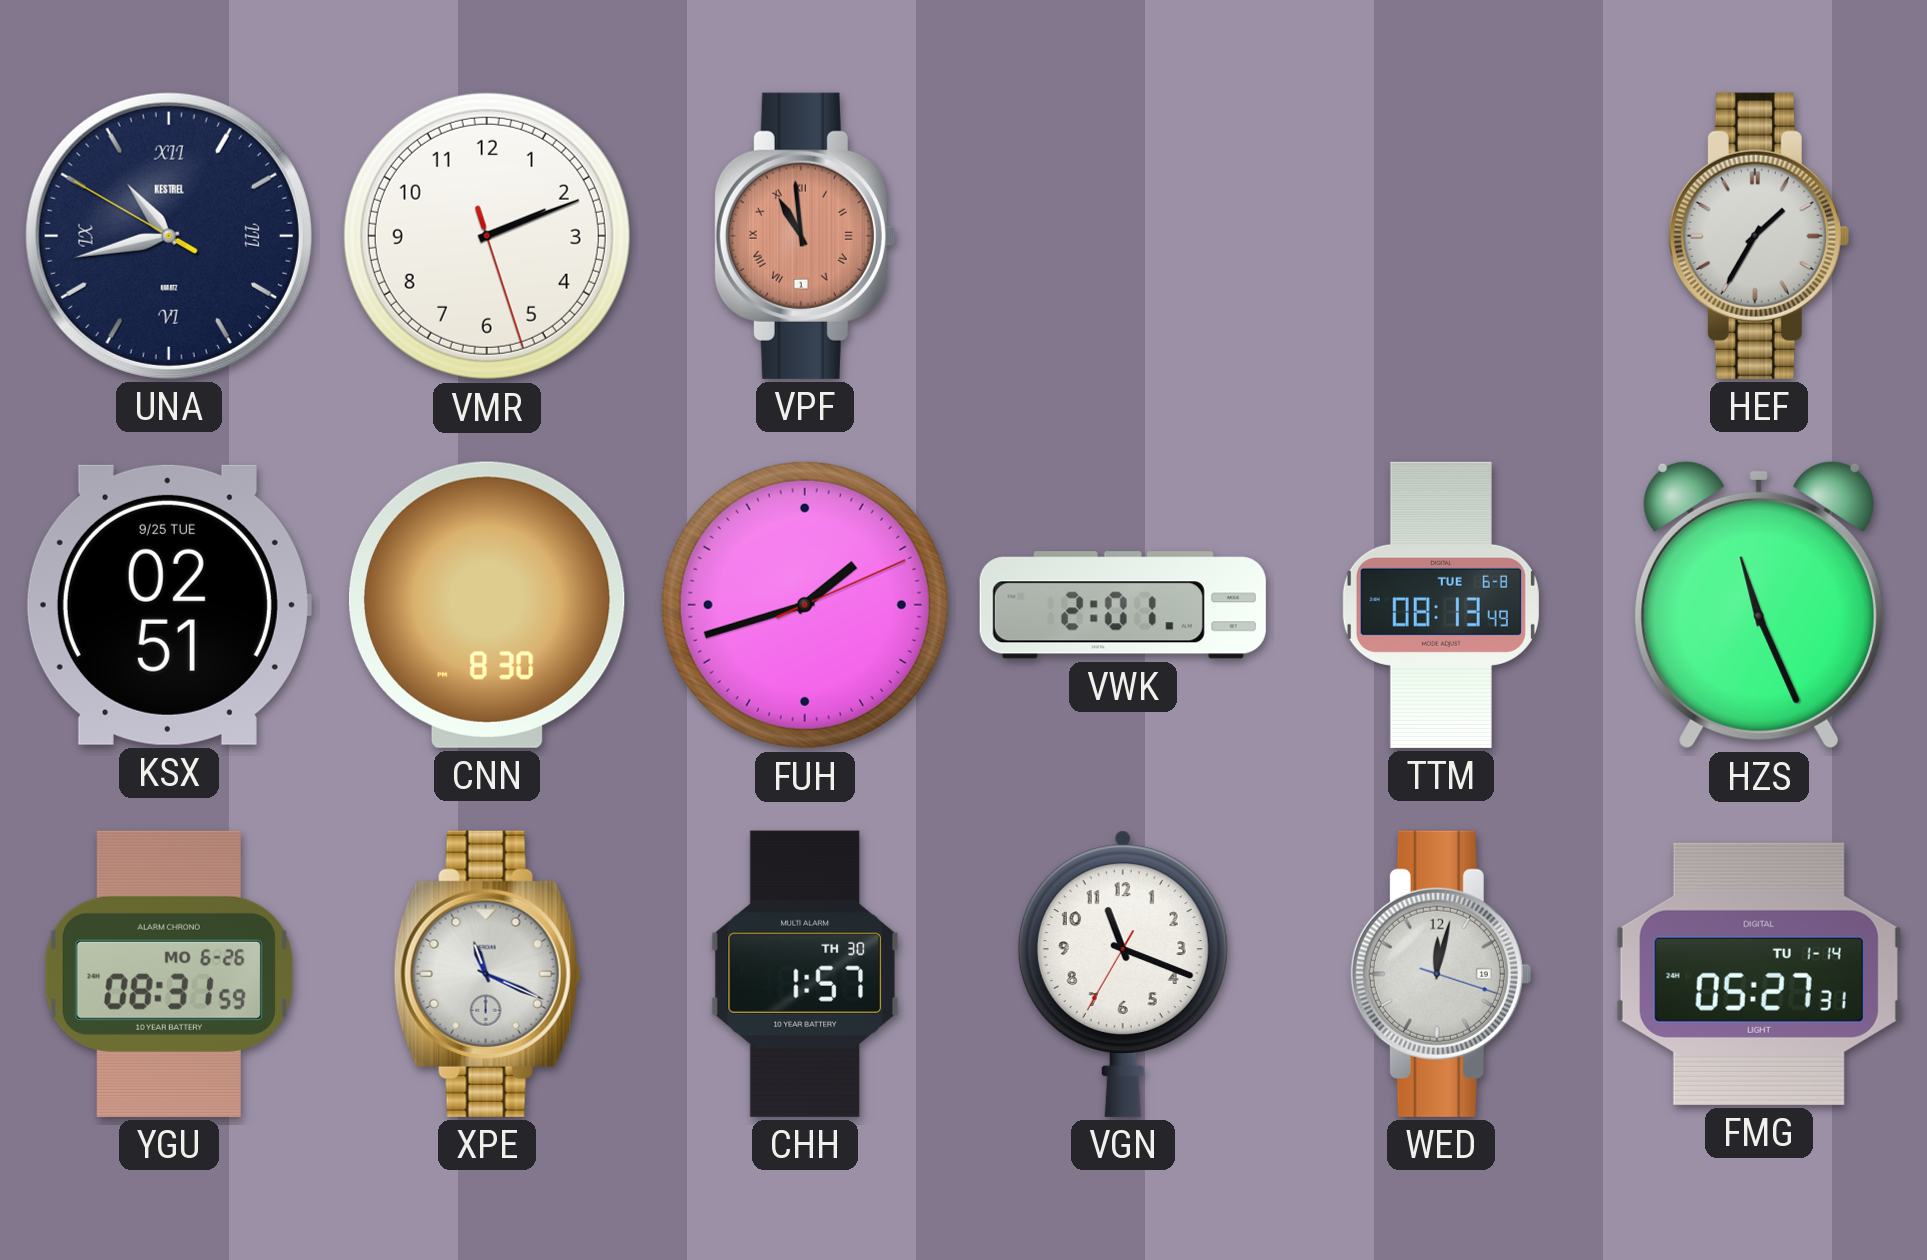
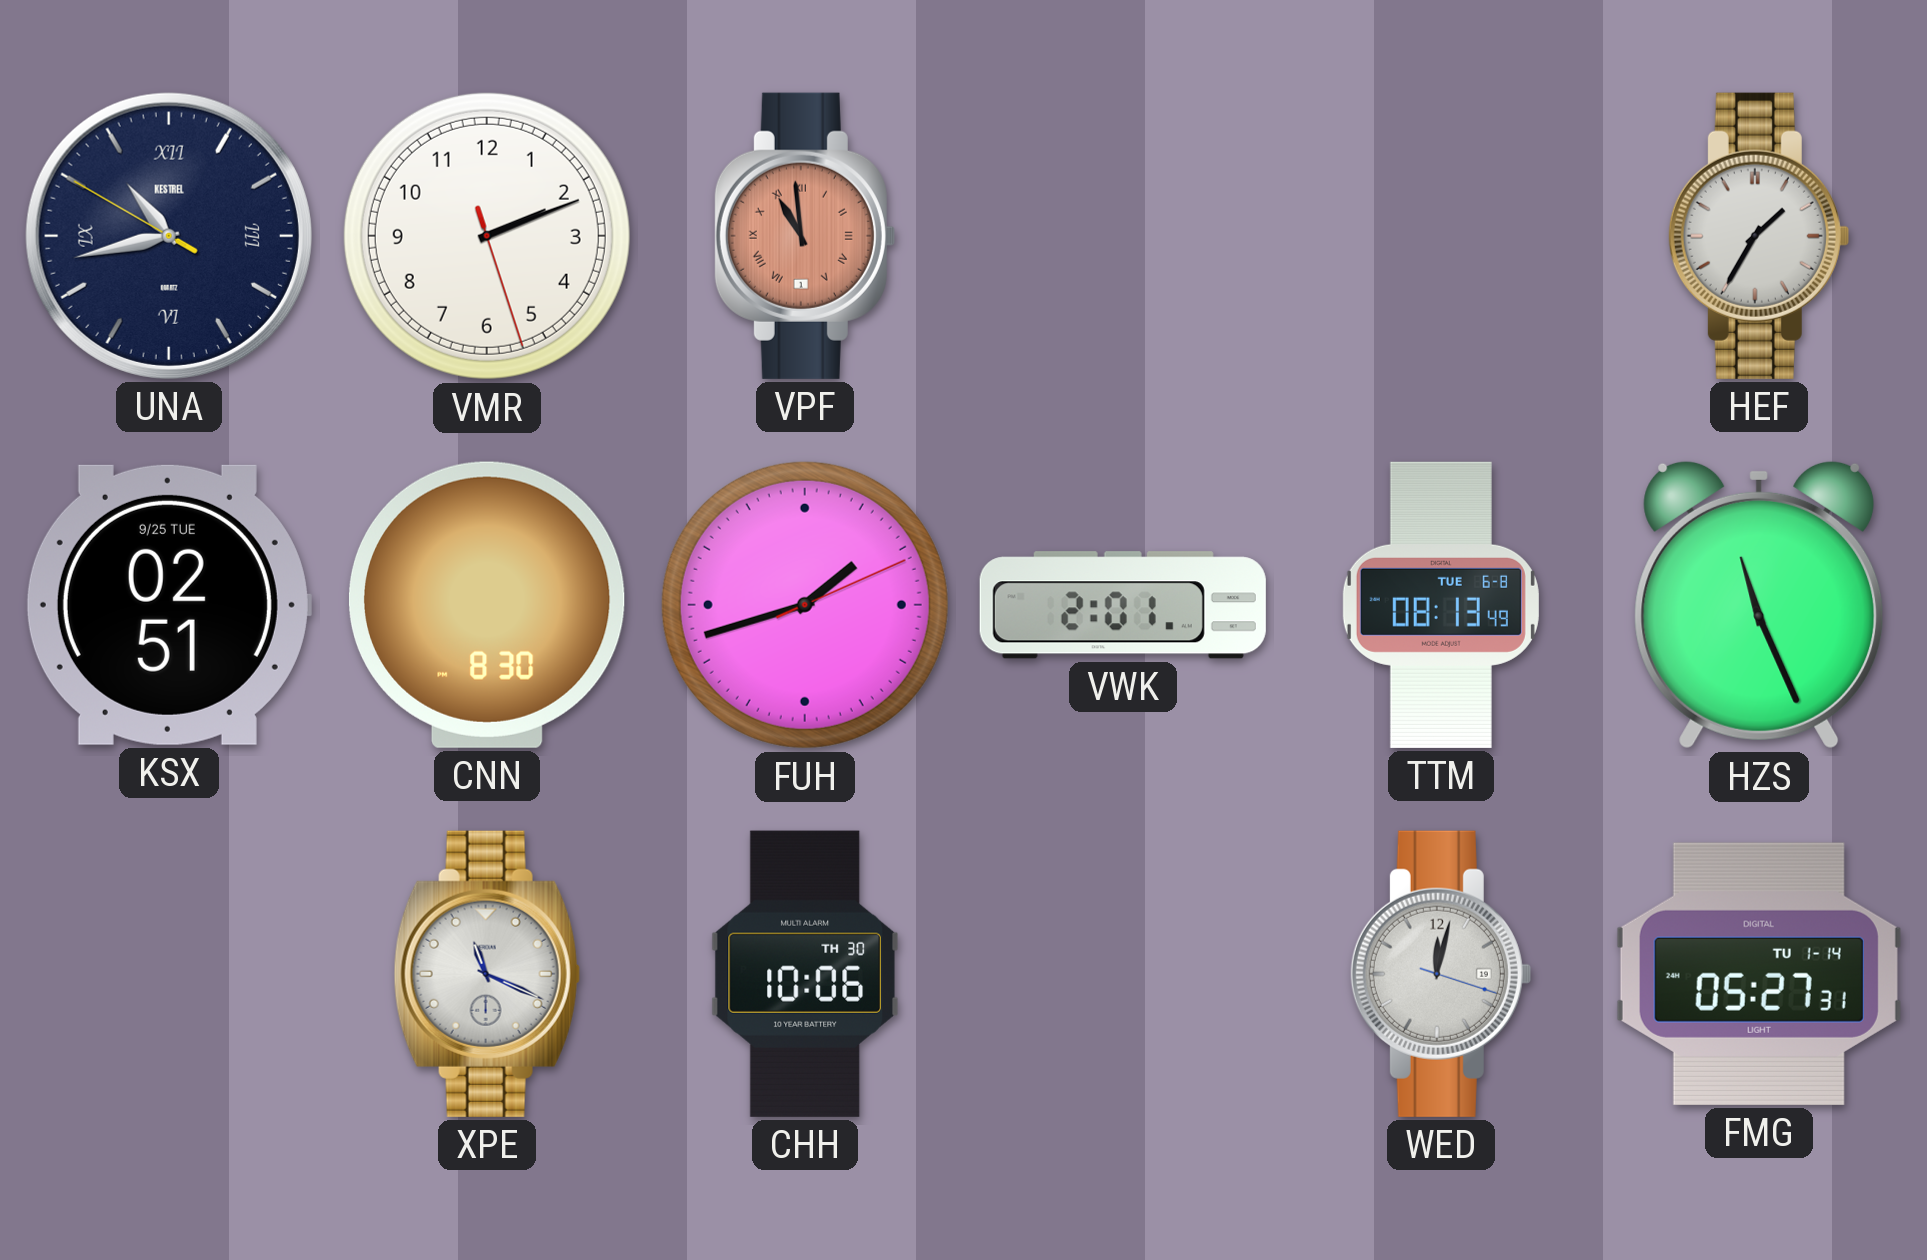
YGU: 08:31 -> none
CHH: 1:57 -> 10:06
VGN: 11:18 -> none
